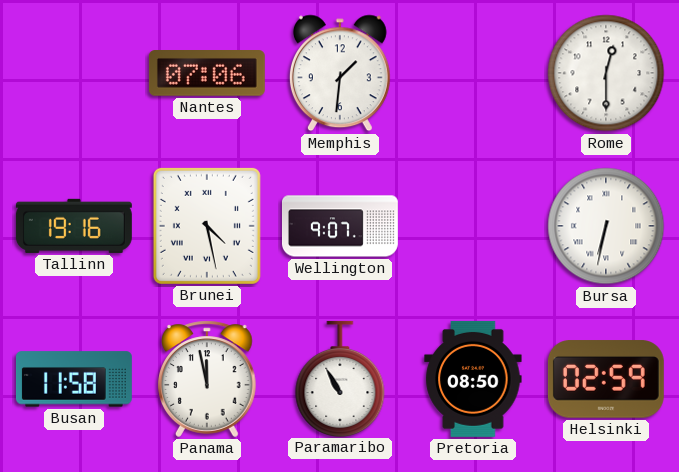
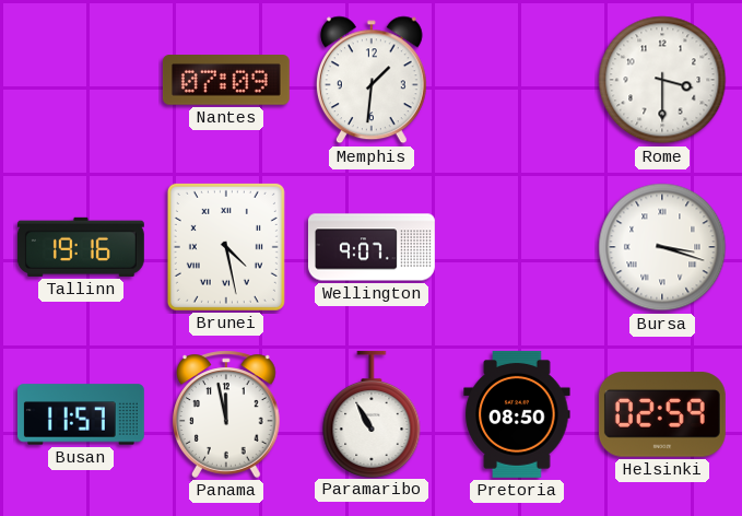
Nantes: 07:06 -> 07:09
Rome: 12:30 -> 3:30
Bursa: 6:32 -> 3:18
Busan: 11:58 -> 11:57
